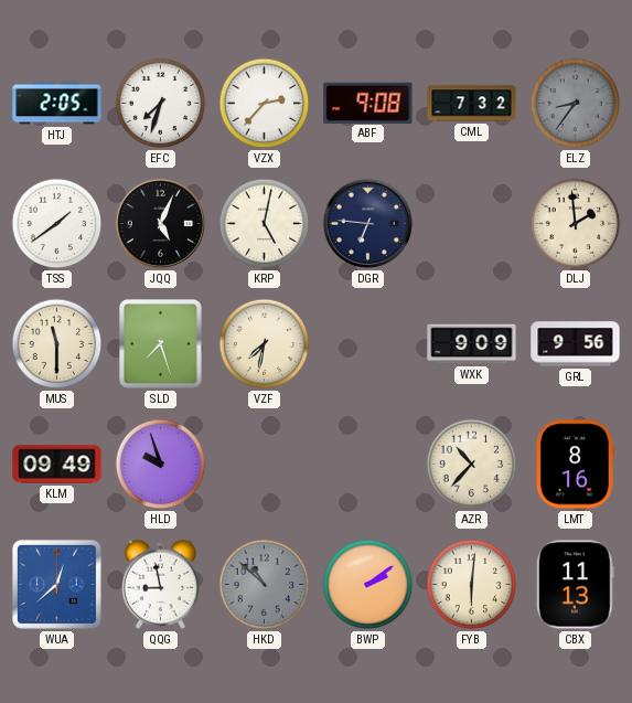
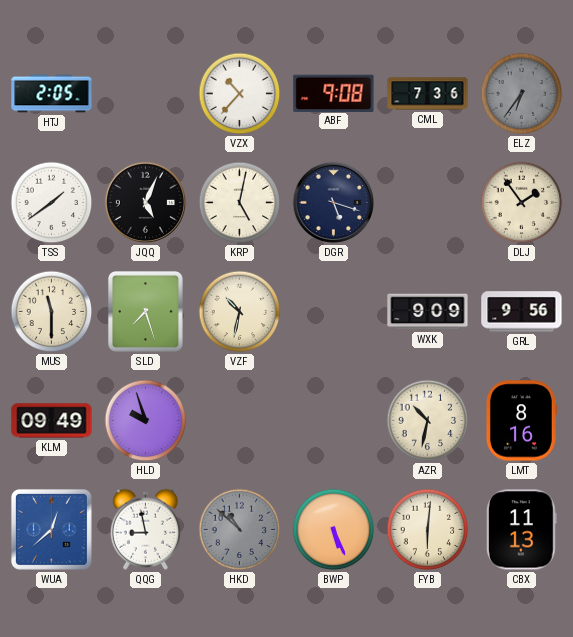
EFC: 7:33 -> none
VZX: 2:37 -> 10:37
CML: 7:32 -> 7:36
ELZ: 8:36 -> 6:36
DGR: 6:46 -> 5:18
DLJ: 1:59 -> 1:54
VZF: 7:32 -> 10:32
AZR: 10:37 -> 10:32
BWP: 2:09 -> 5:26
